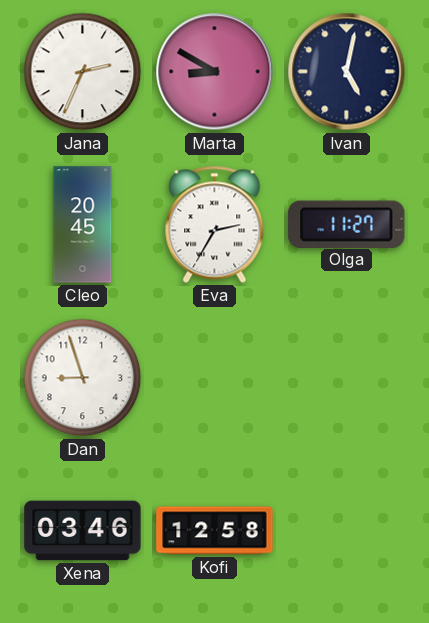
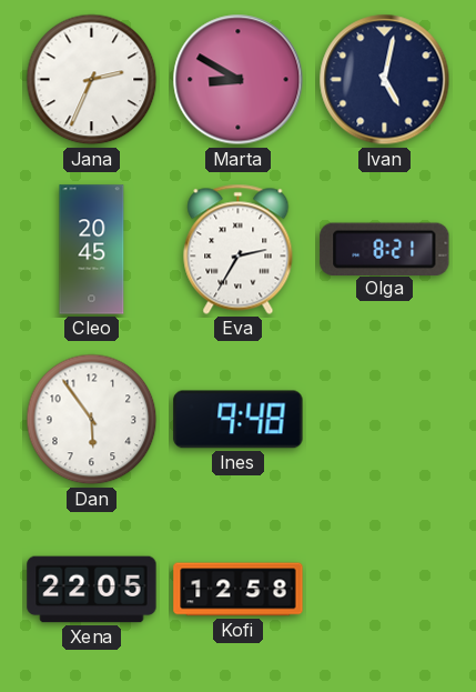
Olga: 11:27 -> 8:21
Dan: 8:57 -> 5:54
Ines: none -> 9:48
Xena: 03:46 -> 22:05
